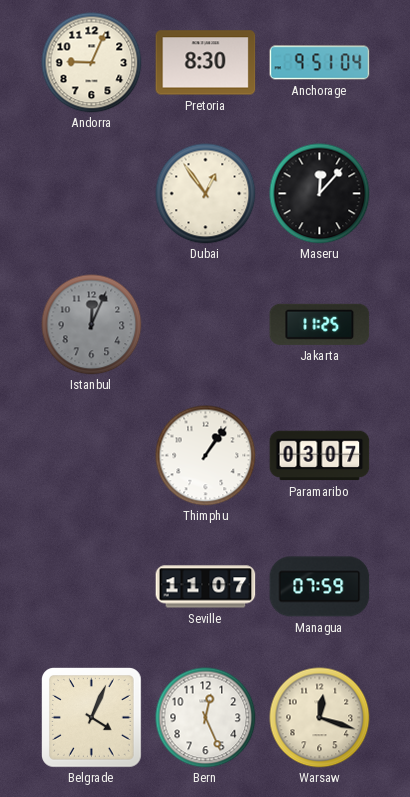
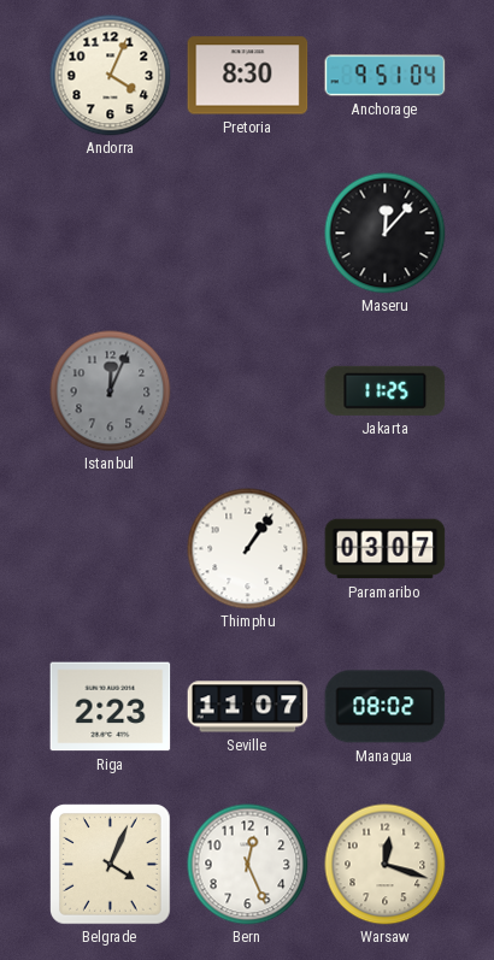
Andorra: 9:04 -> 4:04
Dubai: 12:54 -> none
Riga: none -> 2:23
Managua: 07:59 -> 08:02
